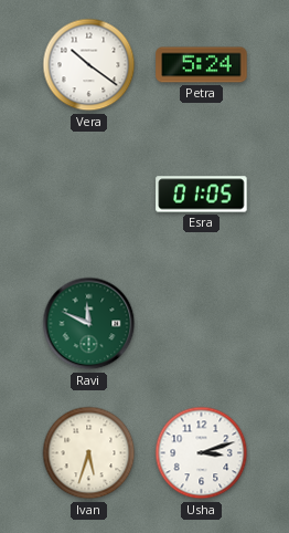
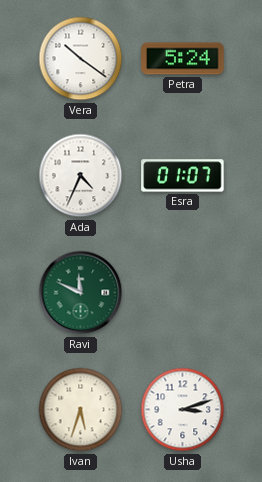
Ada: none -> 4:34
Esra: 01:05 -> 01:07
